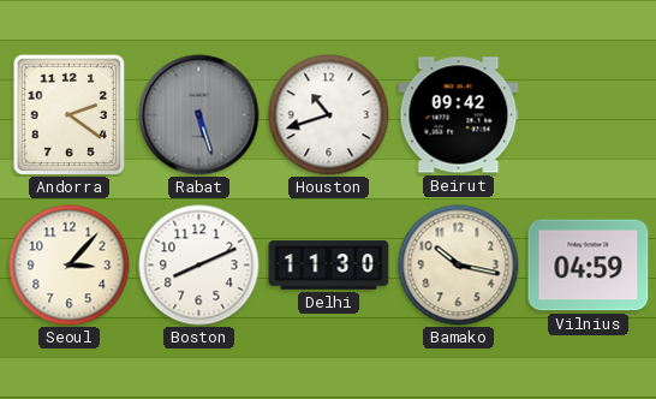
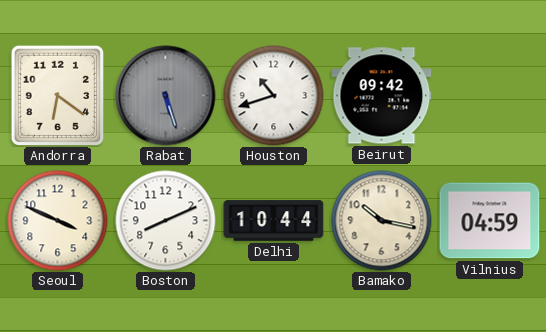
Andorra: 2:21 -> 6:21
Seoul: 3:07 -> 3:49
Delhi: 11:30 -> 10:44
